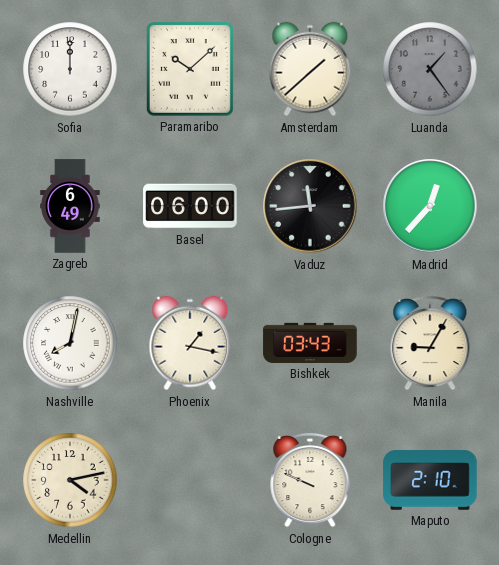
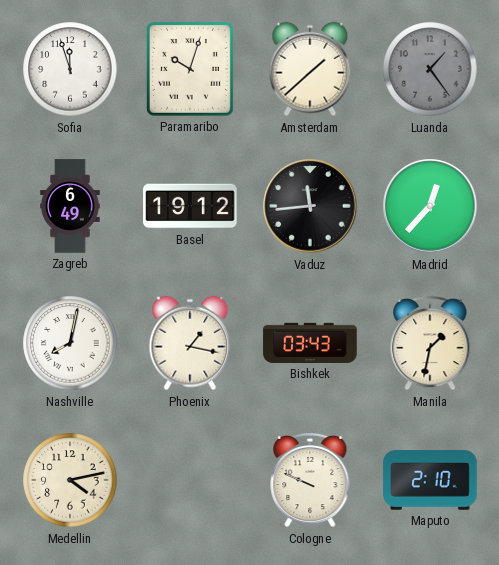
Sofia: 12:00 -> 11:57
Paramaribo: 10:08 -> 10:03
Basel: 06:00 -> 19:12
Manila: 9:05 -> 1:32
